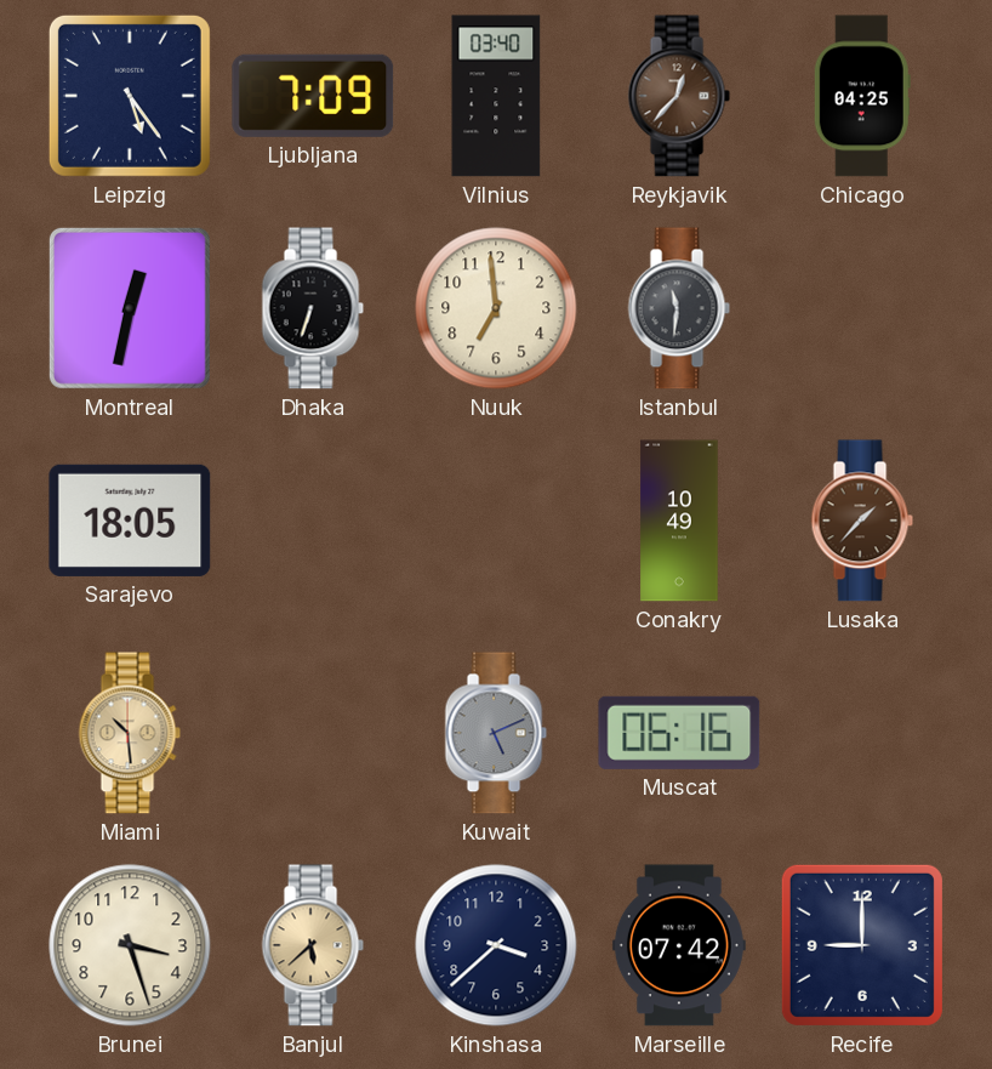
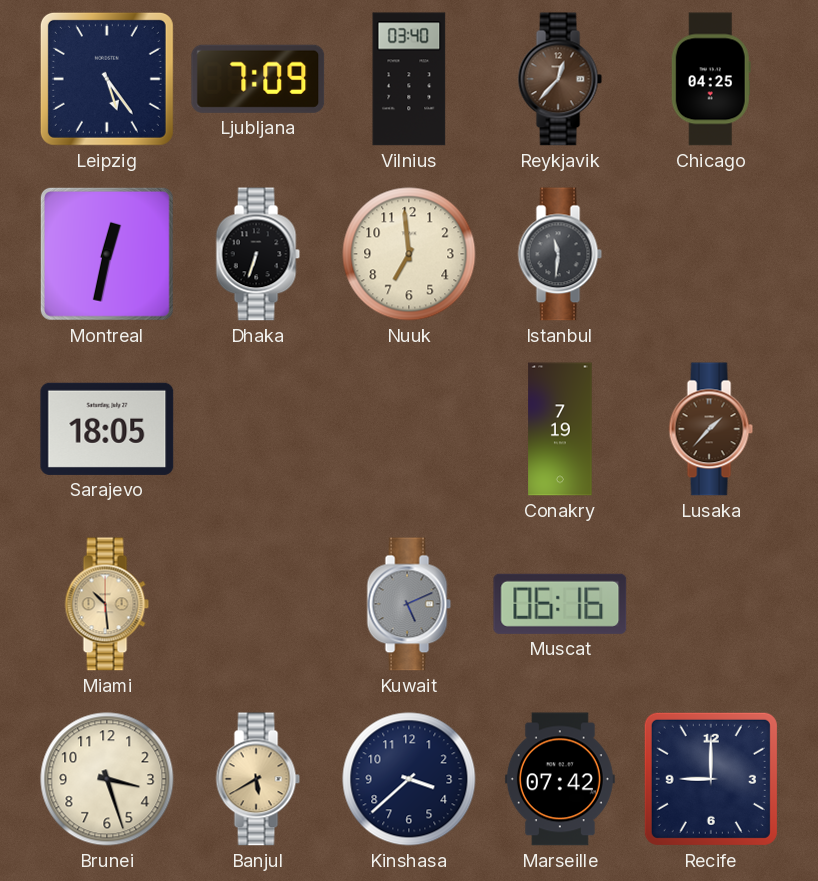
Conakry: 10:49 -> 7:19
Banjul: 5:38 -> 5:40
